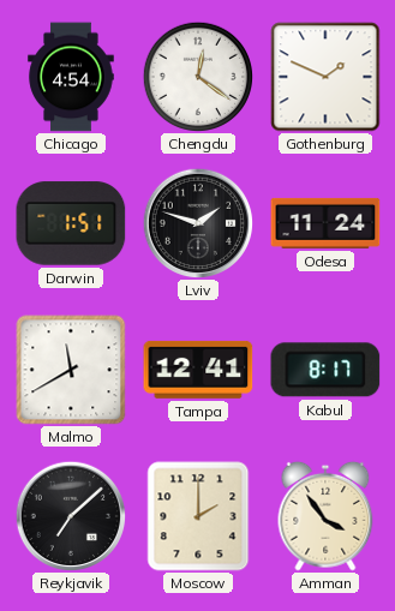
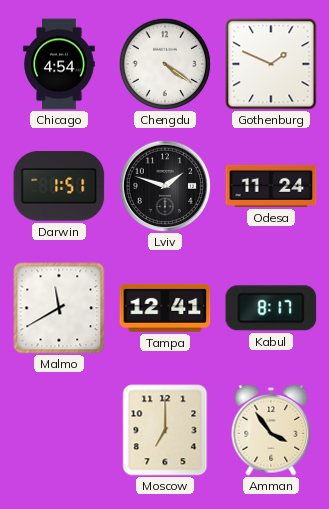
Chengdu: 12:21 -> 4:21
Reykjavik: 7:08 -> none
Moscow: 2:00 -> 7:00
